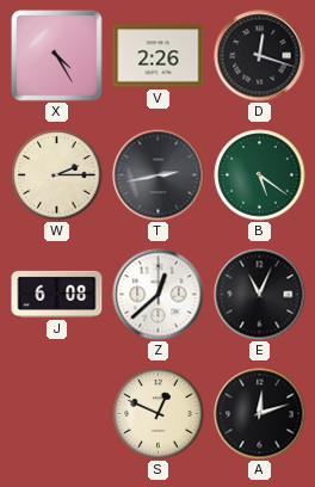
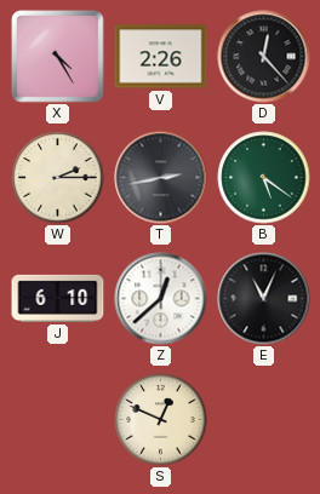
D: 12:18 -> 12:23
J: 6:08 -> 6:10
A: 12:12 -> none
